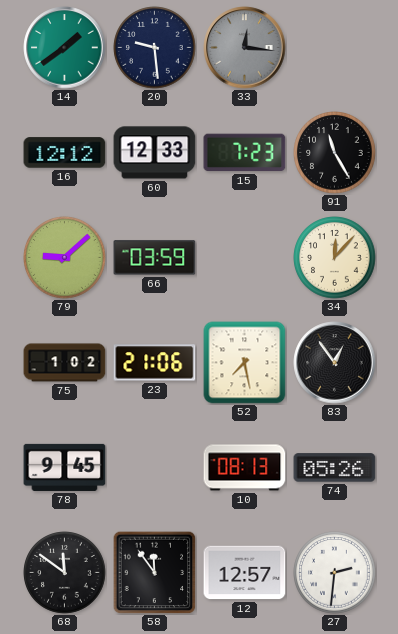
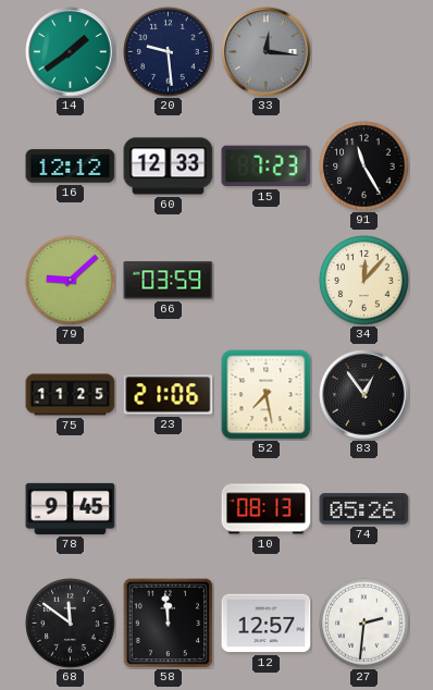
75: 1:02 -> 11:25
58: 11:54 -> 11:59
